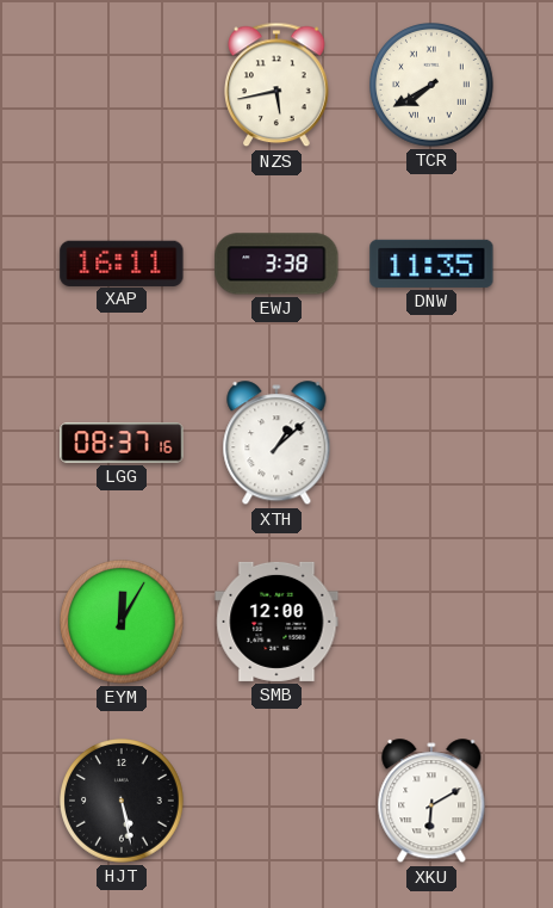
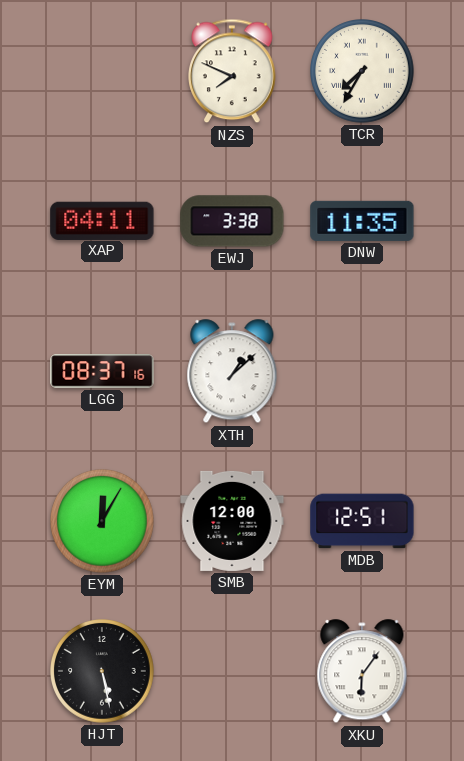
NZS: 5:43 -> 7:49
TCR: 7:40 -> 7:35
XAP: 16:11 -> 04:11
MDB: none -> 12:51
XKU: 6:10 -> 6:06
